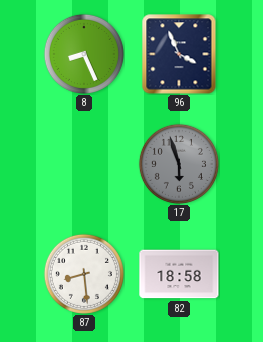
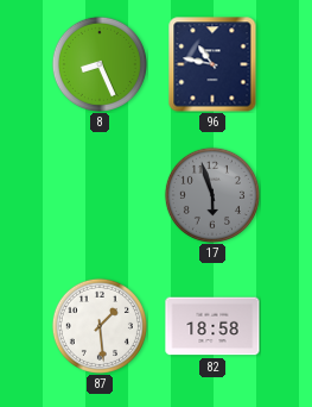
96: 3:56 -> 10:47
87: 8:29 -> 1:29
